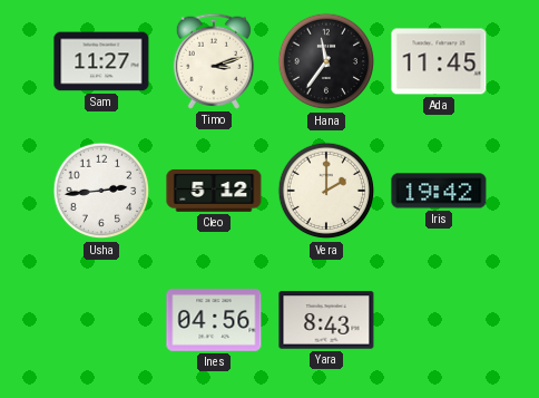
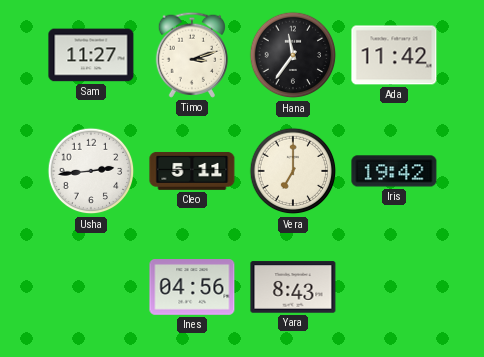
Ada: 11:45 -> 11:42
Cleo: 5:12 -> 5:11
Vera: 2:00 -> 7:00
